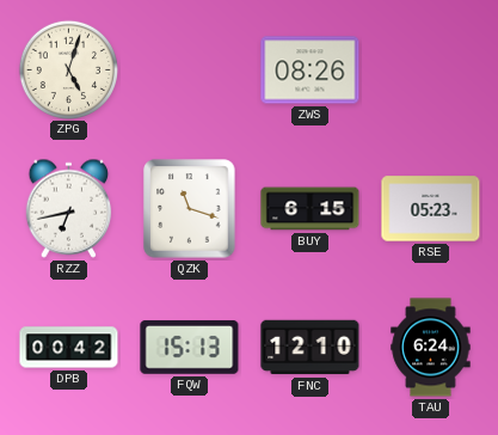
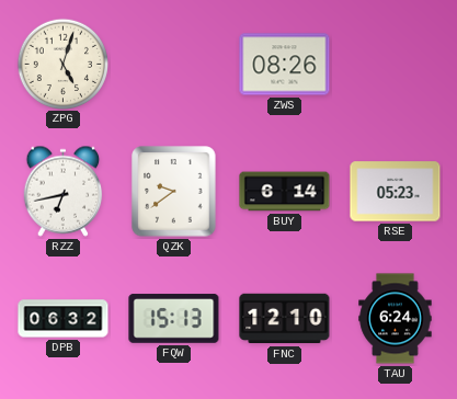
QZK: 11:18 -> 9:39
BUY: 6:15 -> 6:14
DPB: 00:42 -> 06:32
